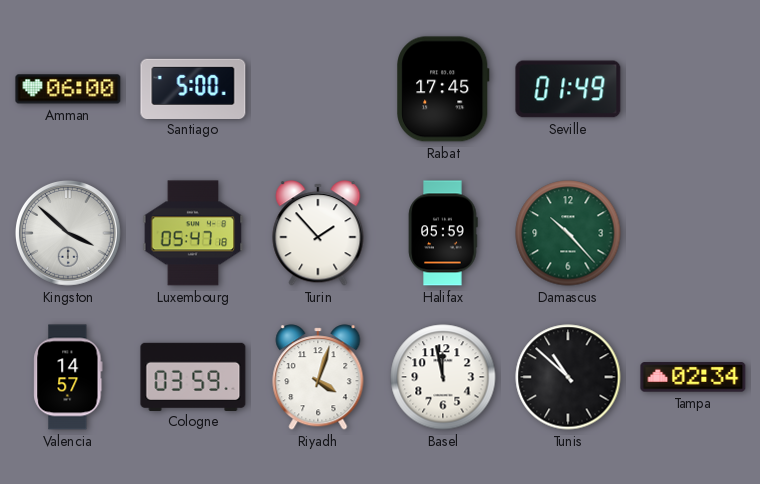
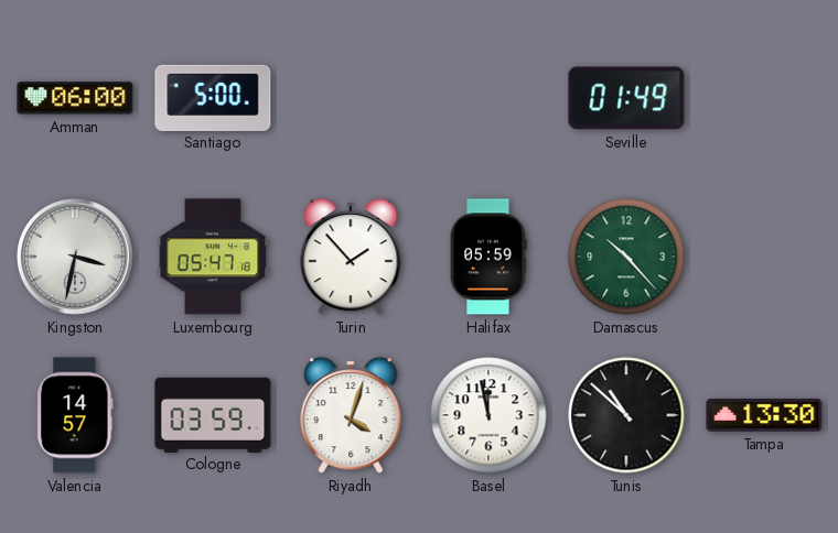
Rabat: 17:45 -> none
Kingston: 3:52 -> 3:32
Tampa: 02:34 -> 13:30
